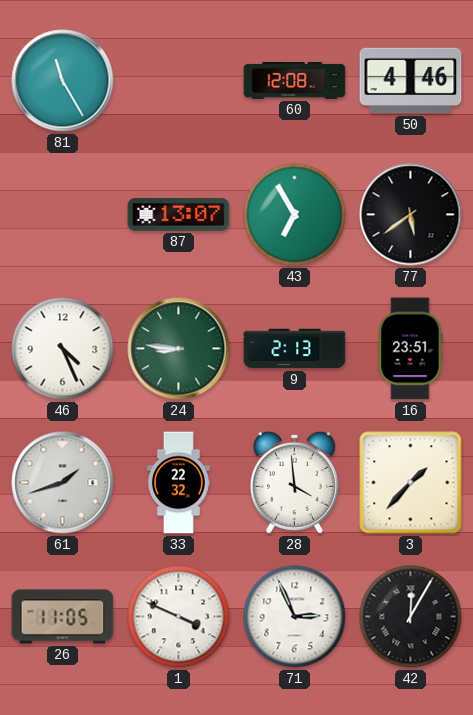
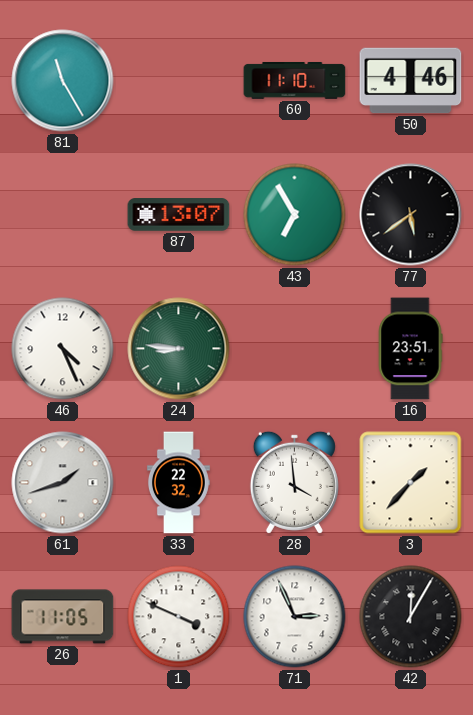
60: 12:08 -> 11:10
9: 2:13 -> none
